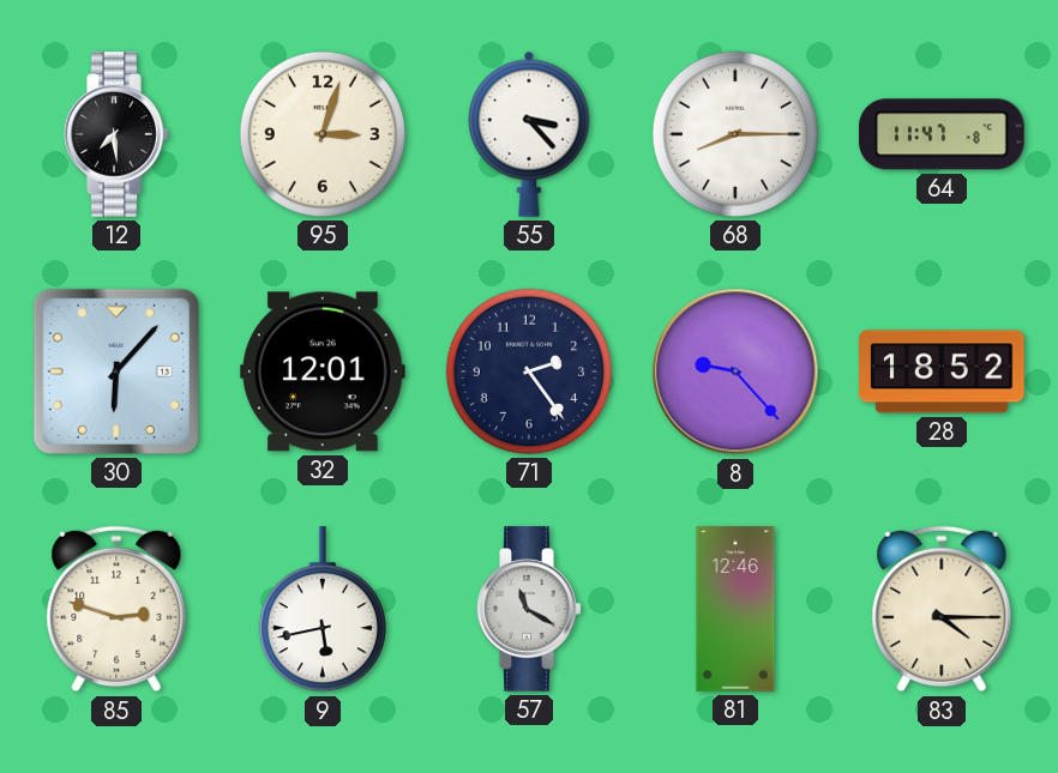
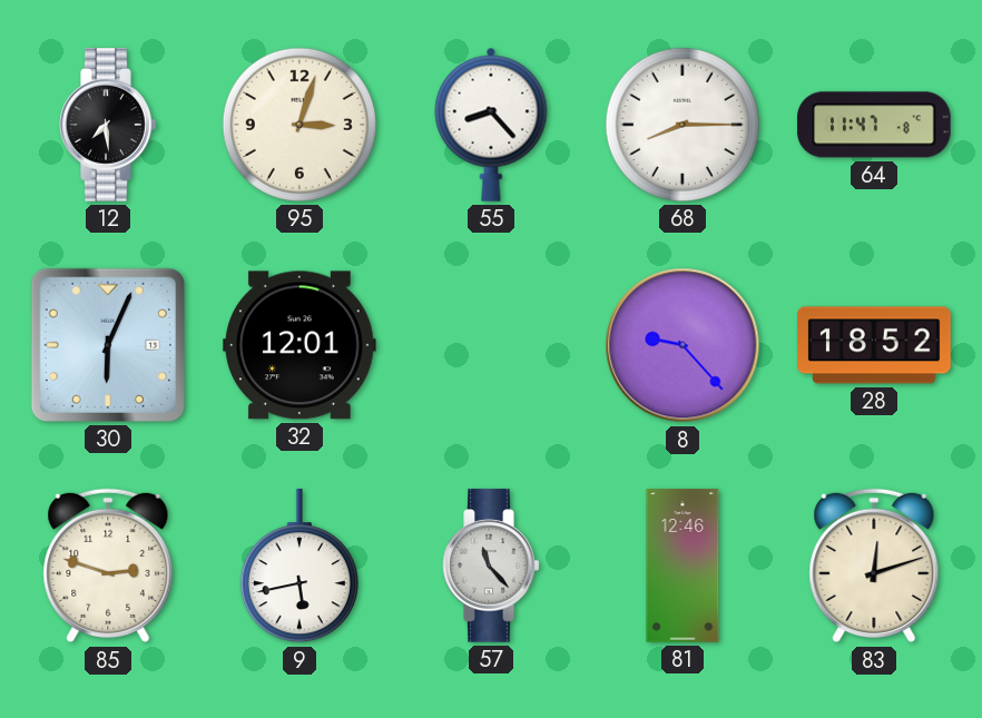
55: 3:23 -> 8:23
30: 6:07 -> 6:04
71: 2:24 -> none
57: 11:20 -> 11:23
83: 4:15 -> 12:12
